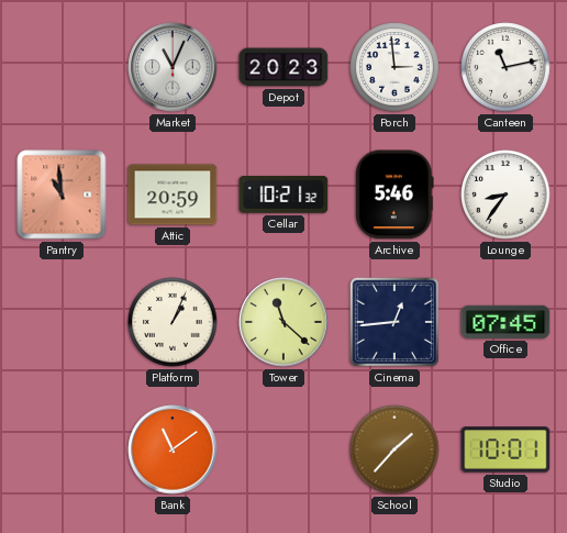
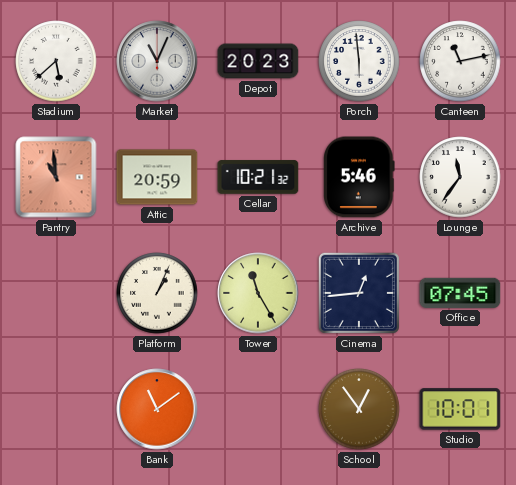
Stadium: none -> 5:38
Porch: 2:59 -> 5:59
Lounge: 8:36 -> 11:36
Tower: 11:22 -> 11:25
School: 1:37 -> 12:54
